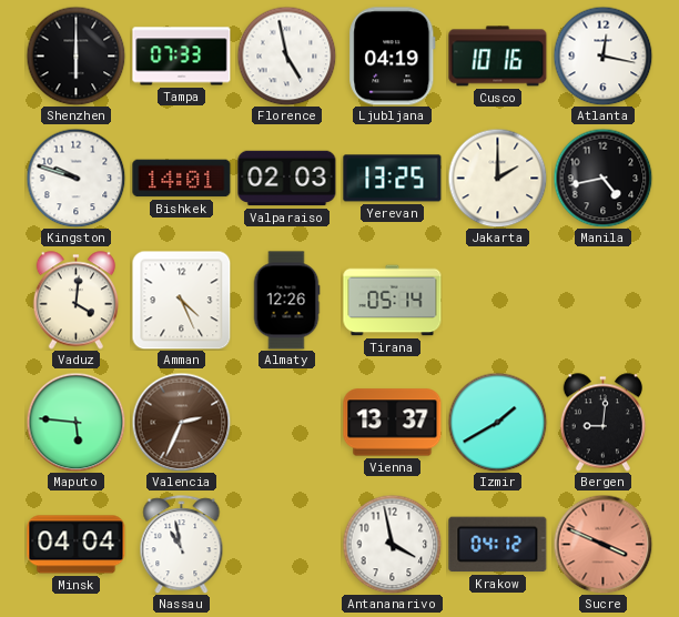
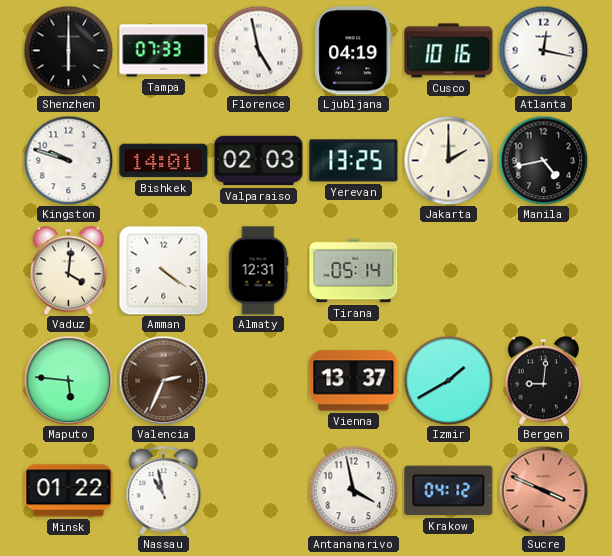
Amman: 4:26 -> 4:21
Almaty: 12:26 -> 12:31
Minsk: 04:04 -> 01:22
